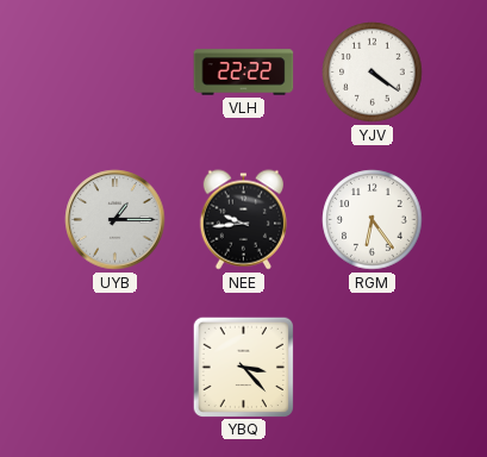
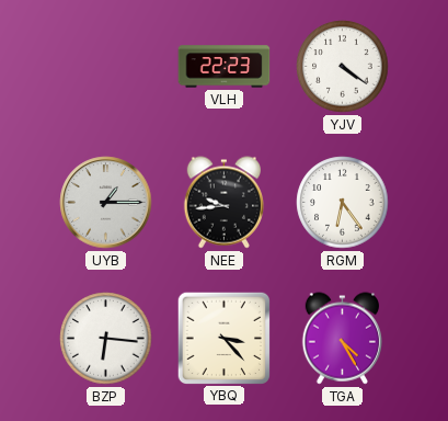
VLH: 22:22 -> 22:23
BZP: none -> 6:16
TGA: none -> 4:25
